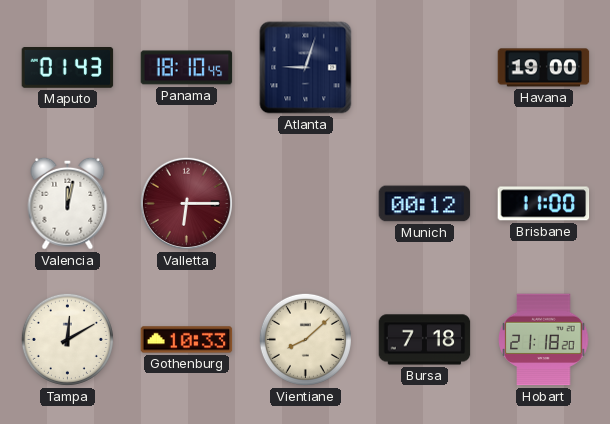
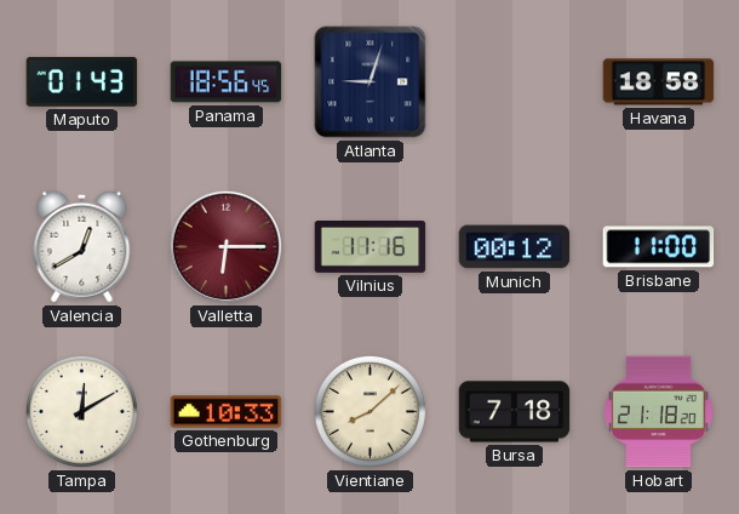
Panama: 18:10 -> 18:56
Havana: 19:00 -> 18:58
Valencia: 12:02 -> 12:40
Vilnius: none -> 11:16
